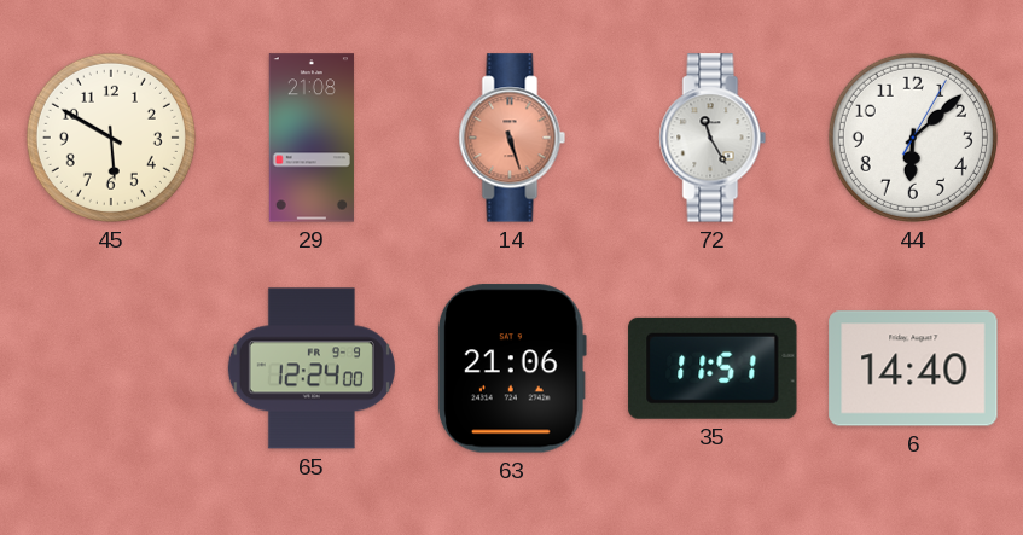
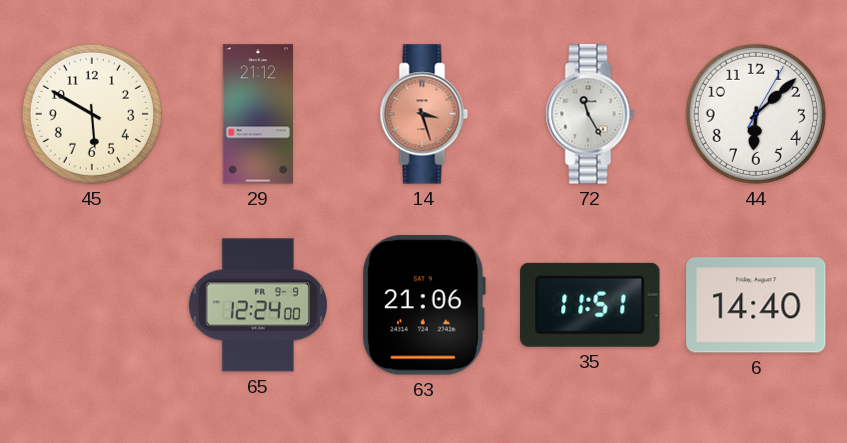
29: 21:08 -> 21:12
14: 5:27 -> 3:27
